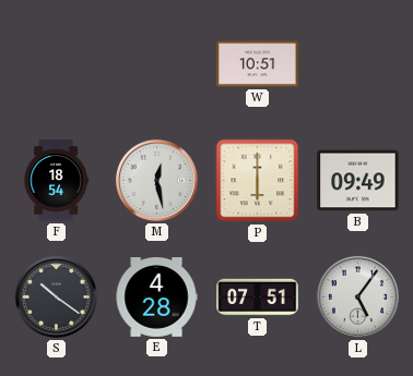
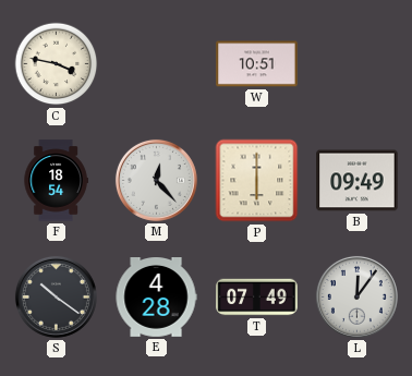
C: none -> 3:47
M: 12:28 -> 12:23
T: 07:51 -> 07:49
L: 5:06 -> 12:06
